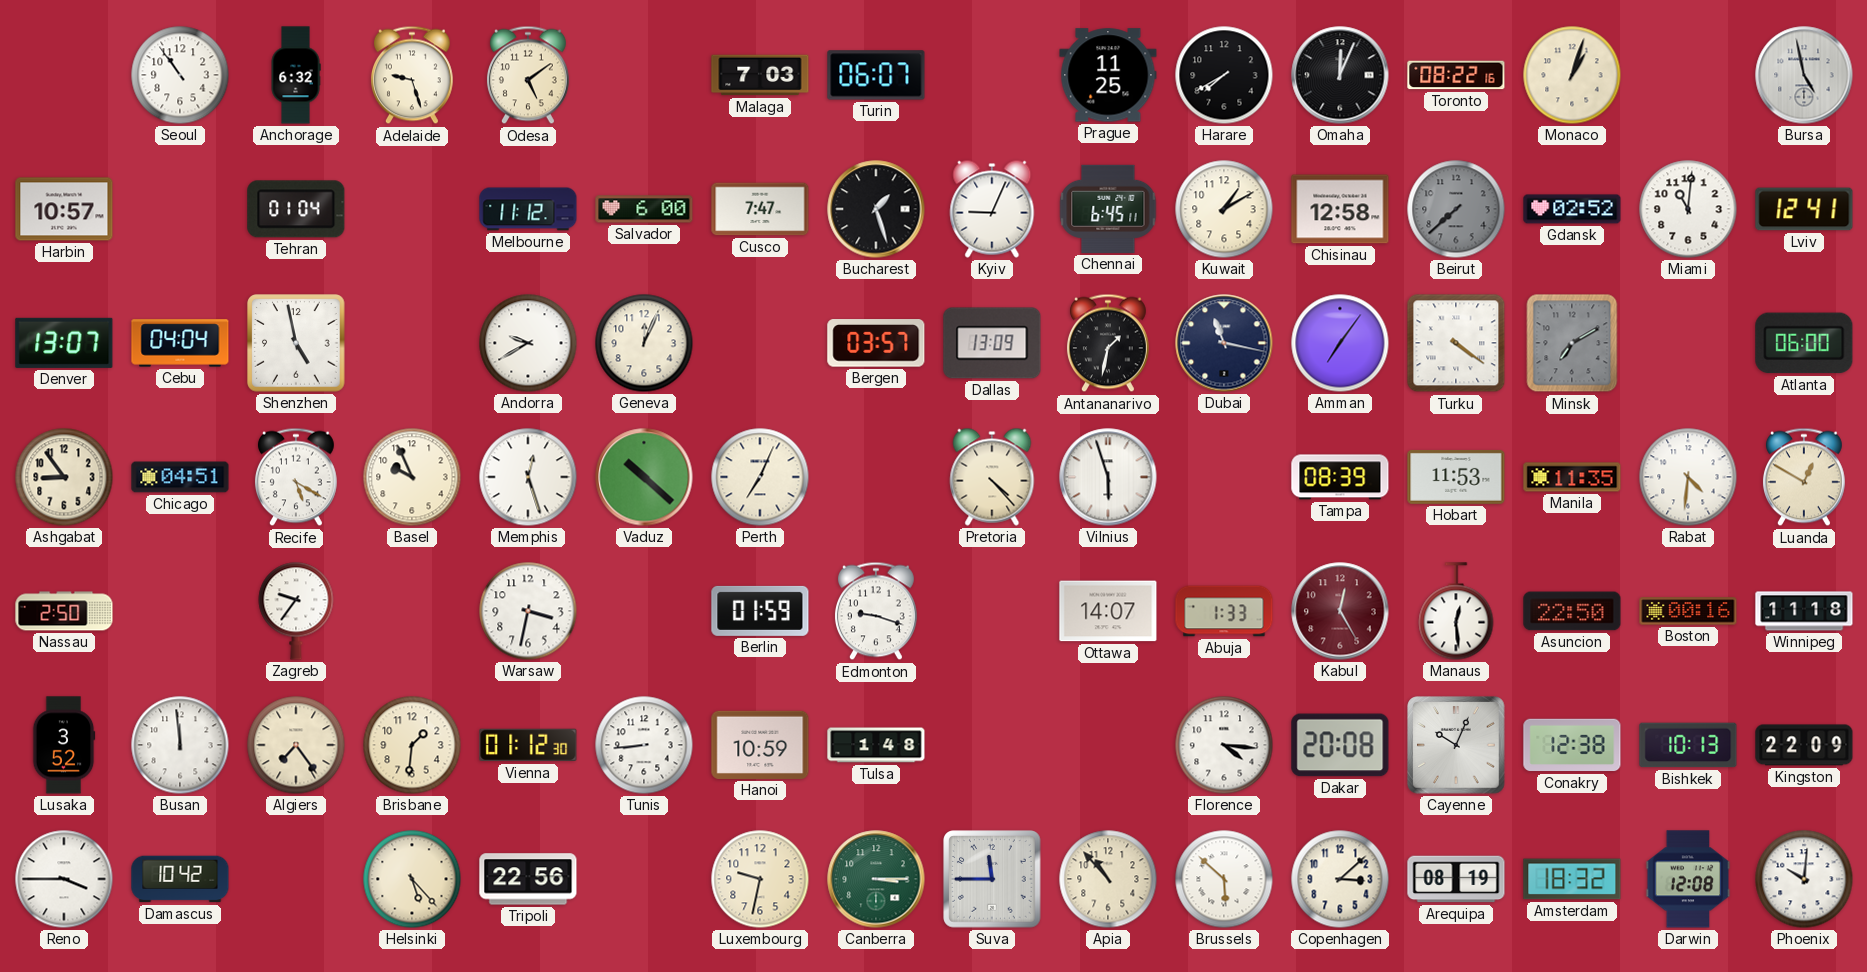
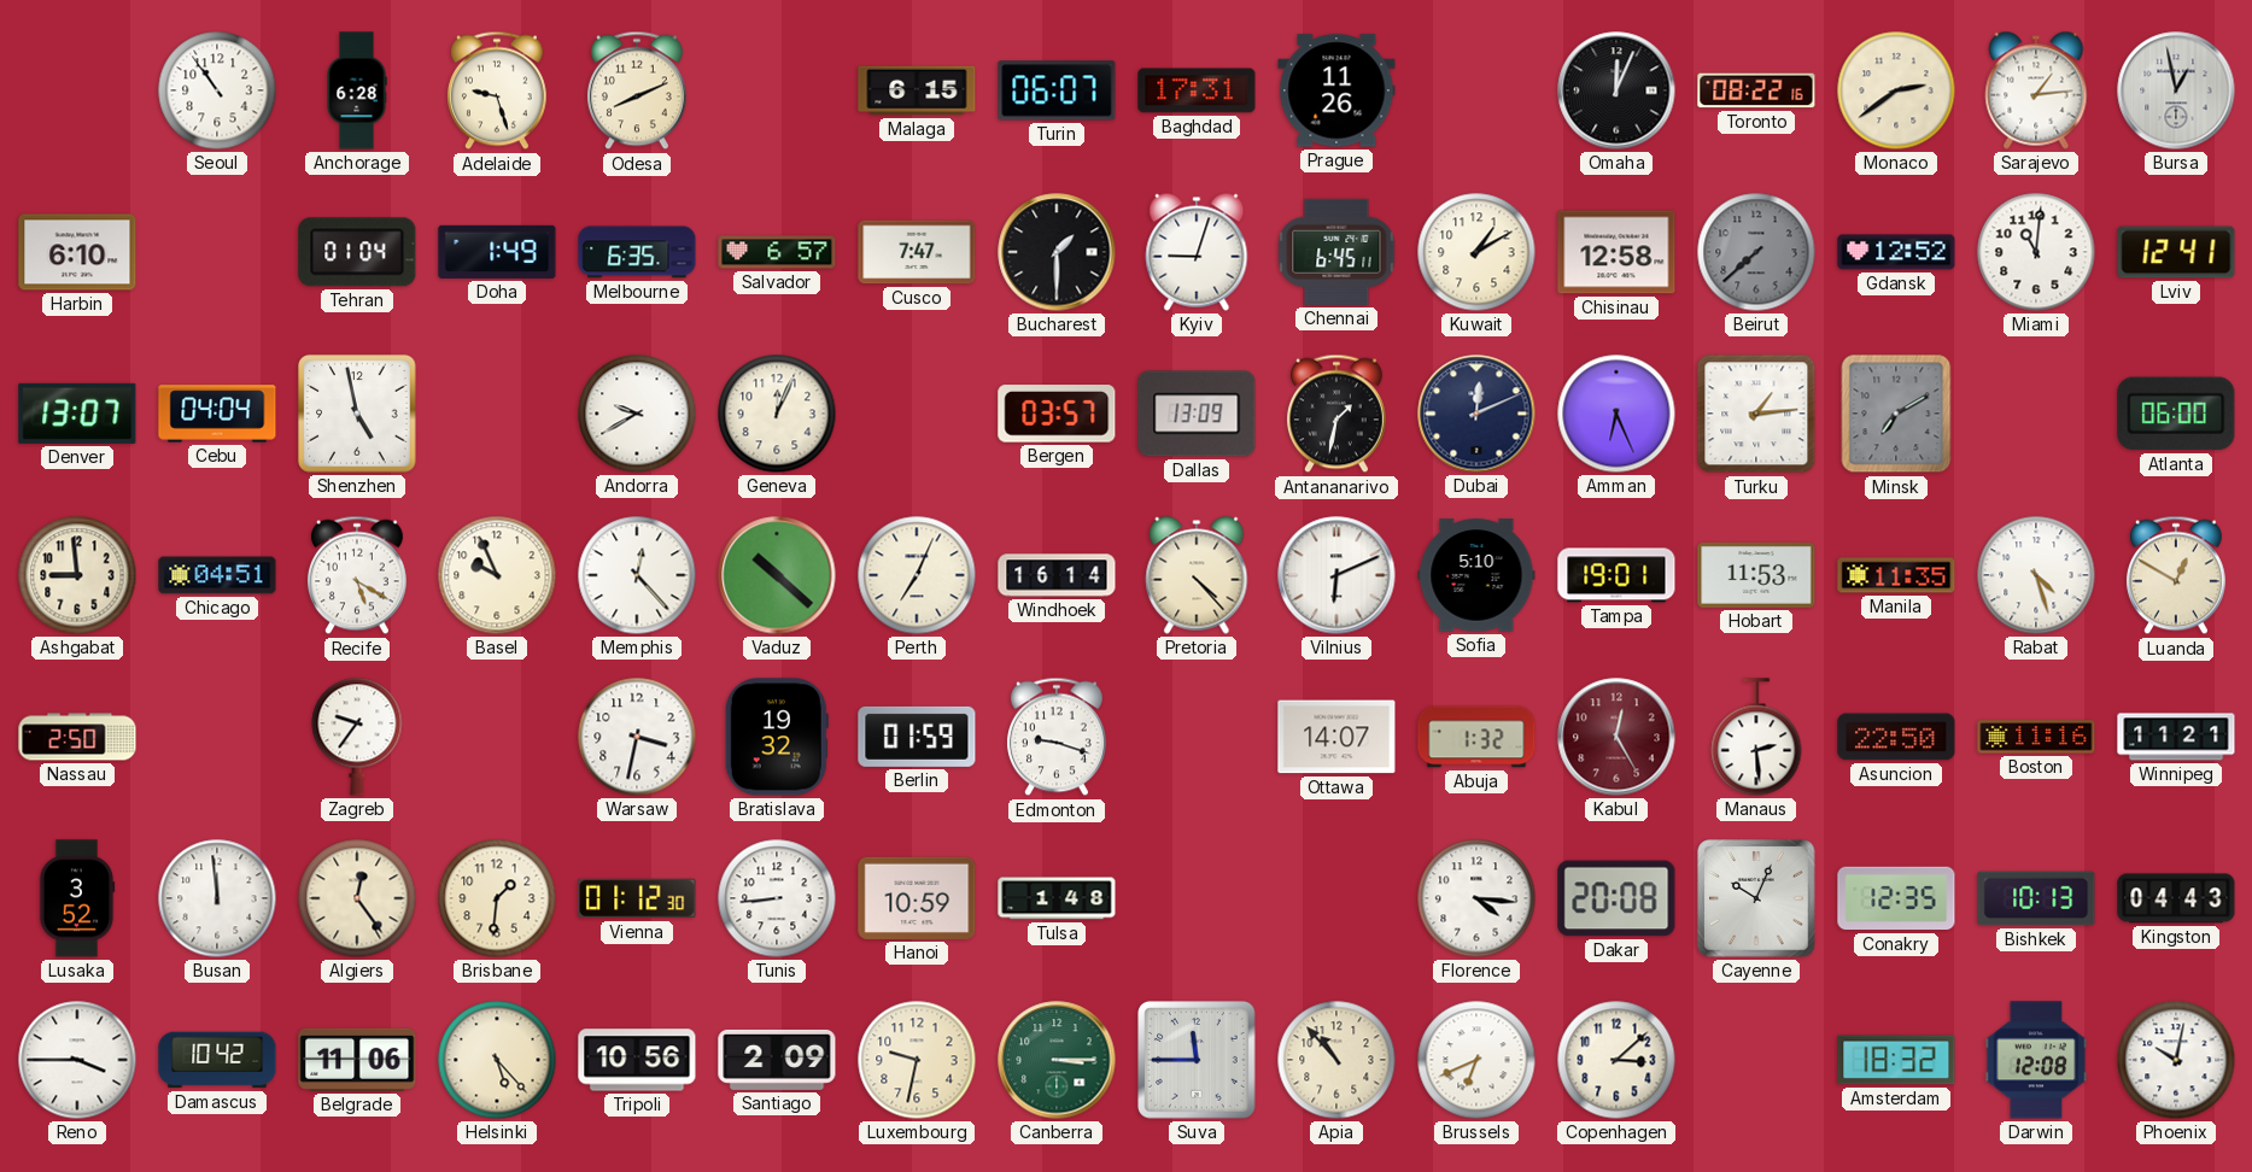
Anchorage: 6:32 -> 6:28
Odesa: 5:09 -> 8:11
Malaga: 7:03 -> 6:15
Baghdad: none -> 17:31
Prague: 11:25 -> 11:26
Harare: 7:40 -> none
Monaco: 1:03 -> 2:39
Sarajevo: none -> 1:14
Bursa: 4:58 -> 12:58
Harbin: 10:57 -> 6:10
Doha: none -> 1:49
Melbourne: 11:12 -> 6:35
Salvador: 6:00 -> 6:57
Bucharest: 1:27 -> 1:30
Kyiv: 9:04 -> 9:03
Gdansk: 02:52 -> 12:52
Dubai: 11:17 -> 12:11
Amman: 7:06 -> 6:26
Turku: 4:21 -> 1:14
Ashgabat: 8:54 -> 8:59
Memphis: 12:27 -> 12:23
Windhoek: none -> 16:14
Vilnius: 5:57 -> 6:11
Sofia: none -> 5:10
Tampa: 08:39 -> 19:01
Rabat: 4:31 -> 4:27
Bratislava: none -> 19:32
Abuja: 1:33 -> 1:32
Manaus: 12:29 -> 2:29
Boston: 00:16 -> 11:16
Winnipeg: 11:18 -> 11:21
Algiers: 7:24 -> 12:24
Conakry: 12:38 -> 12:35
Kingston: 22:09 -> 04:43
Belgrade: none -> 11:06
Tripoli: 22:56 -> 10:56
Santiago: none -> 2:09
Brussels: 5:52 -> 6:41
Arequipa: 08:19 -> none
Phoenix: 10:01 -> 10:02
